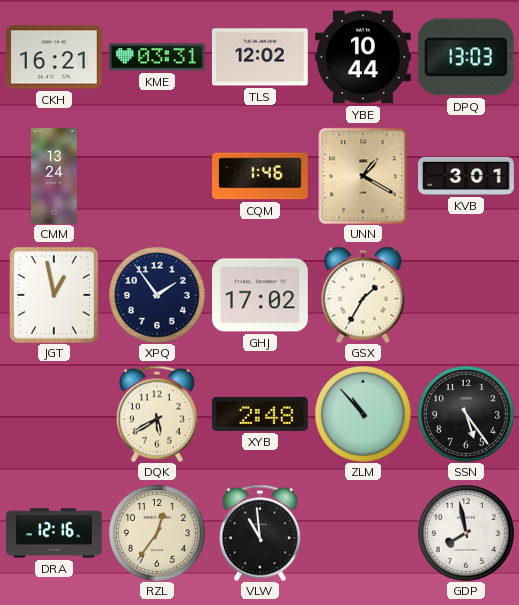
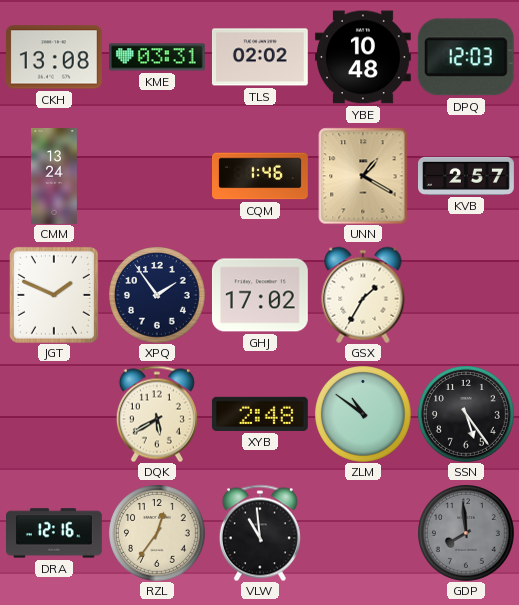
CKH: 16:21 -> 13:08
TLS: 12:02 -> 02:02
YBE: 10:44 -> 10:48
DPQ: 13:03 -> 12:03
KVB: 3:01 -> 2:57
JGT: 12:58 -> 1:49
ZLM: 10:53 -> 10:51
GDP: 7:58 -> 7:59
GDP dial: white -> grey
